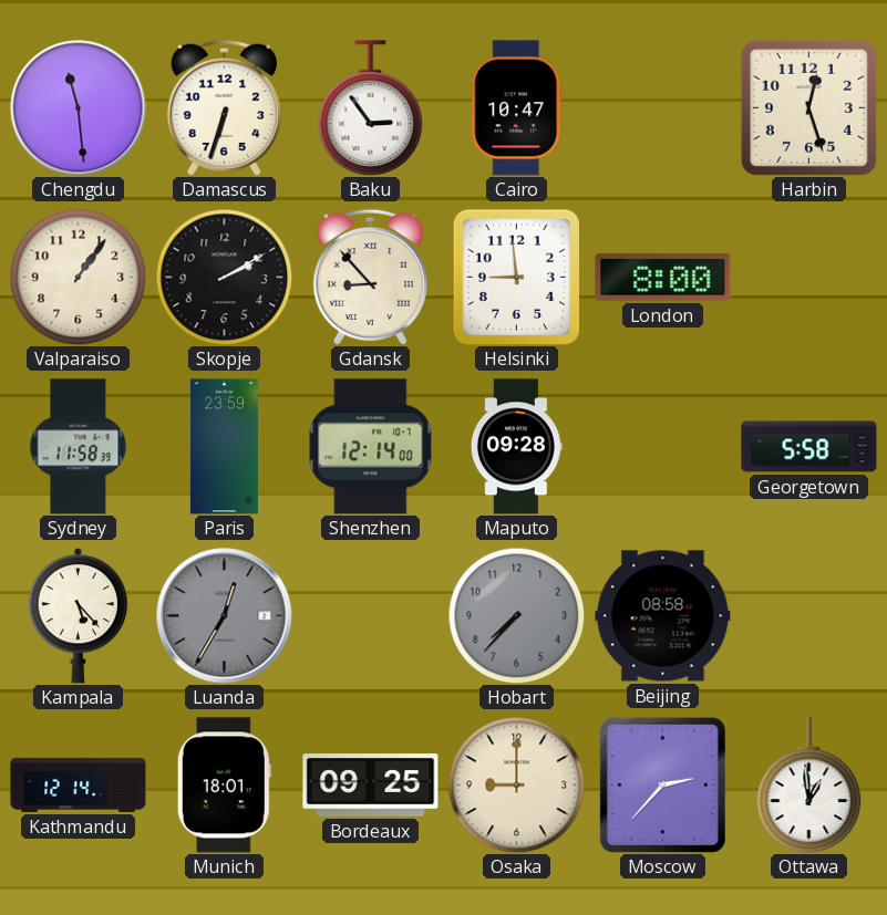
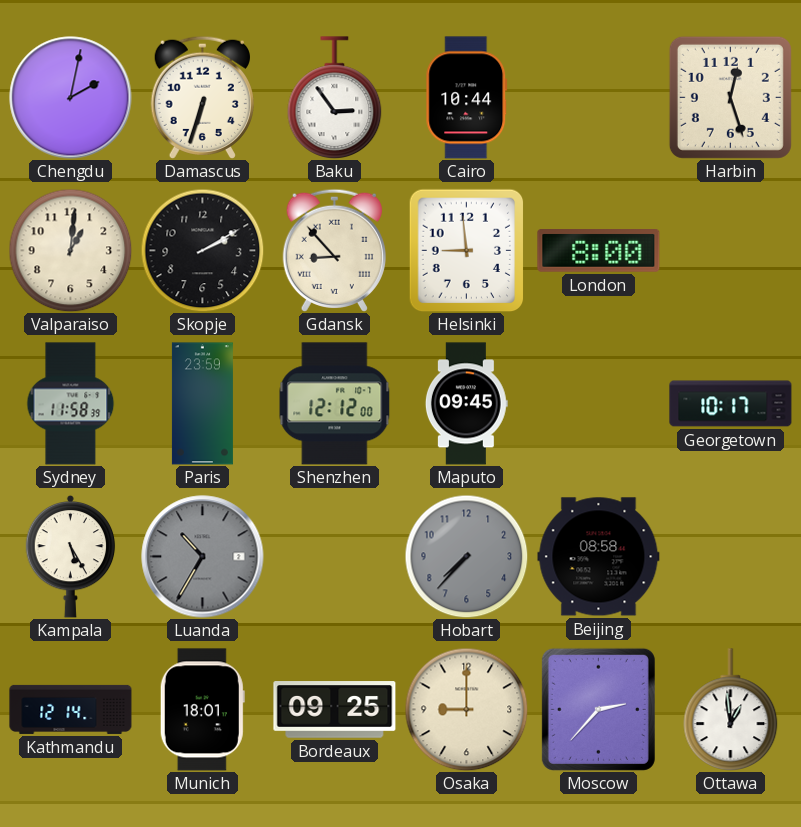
Chengdu: 11:29 -> 2:02
Cairo: 10:47 -> 10:44
Valparaiso: 1:06 -> 1:01
Shenzhen: 12:14 -> 12:12
Maputo: 09:28 -> 09:45
Georgetown: 5:58 -> 10:17
Kampala: 5:23 -> 5:25
Luanda: 12:35 -> 10:35
